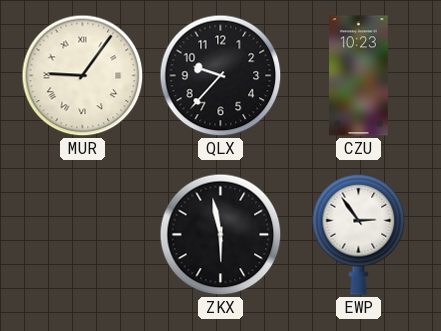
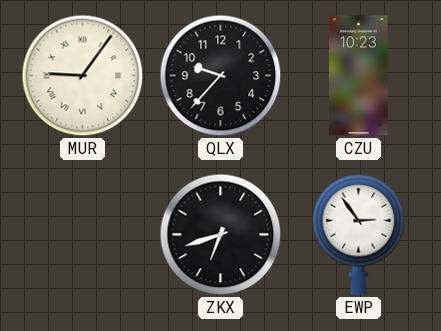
ZKX: 5:58 -> 6:42
